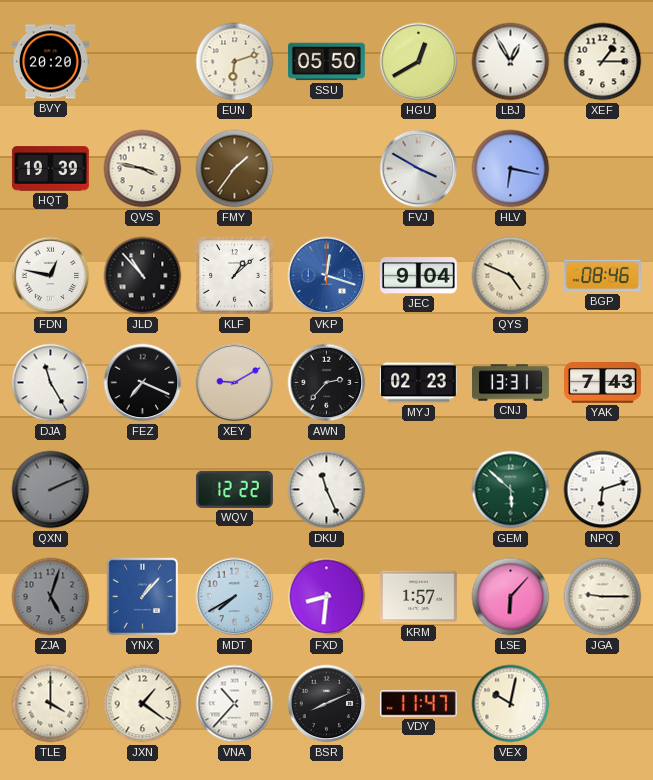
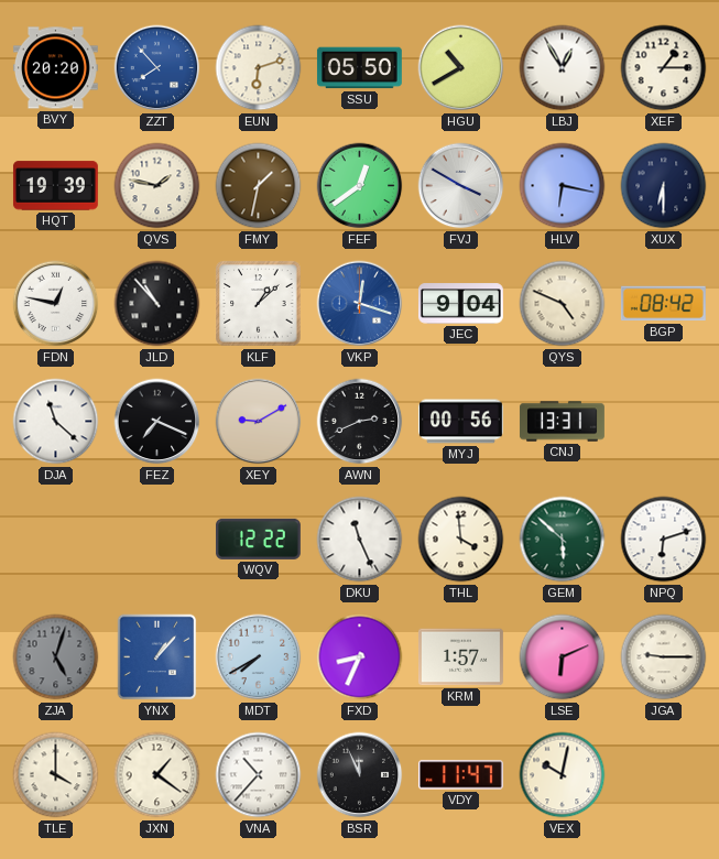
ZZT: none -> 7:53
HGU: 12:40 -> 10:40
QVS: 3:47 -> 1:47
FMY: 1:36 -> 1:32
FEF: none -> 12:39
XUX: none -> 6:30
BGP: 08:46 -> 08:42
DJA: 11:25 -> 11:22
AWN: 2:37 -> 2:41
MYJ: 02:23 -> 00:56
YAK: 7:43 -> none
QXN: 2:11 -> none
THL: none -> 3:59
FXD: 8:31 -> 8:34
LSE: 6:07 -> 6:11
BSR: 8:11 -> 11:56
